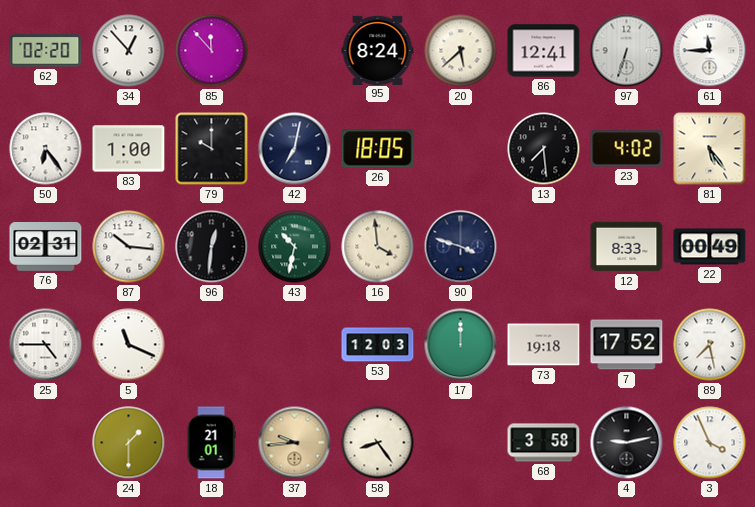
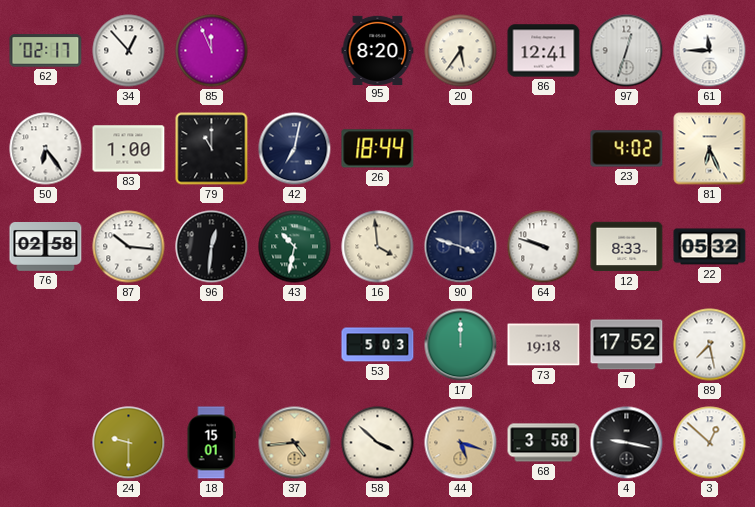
62: 02:20 -> 02:17
85: 11:53 -> 11:56
95: 8:24 -> 8:20
20: 5:38 -> 5:36
97: 6:33 -> 12:33
79: 10:00 -> 11:00
26: 18:05 -> 18:44
13: 7:29 -> none
81: 5:24 -> 6:26
76: 02:31 -> 02:58
64: none -> 9:48
22: 00:49 -> 05:32
25: 4:45 -> none
5: 11:19 -> none
53: 12:03 -> 5:03
24: 1:30 -> 9:30
18: 21:01 -> 15:01
37: 9:44 -> 4:44
58: 8:24 -> 3:52
44: none -> 5:18
4: 9:13 -> 9:17
3: 3:56 -> 12:52
